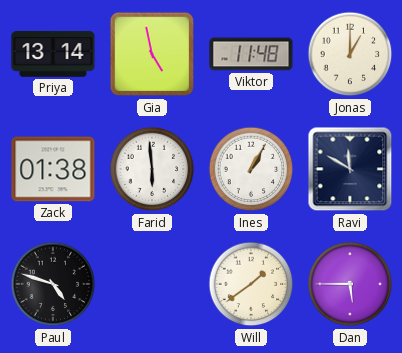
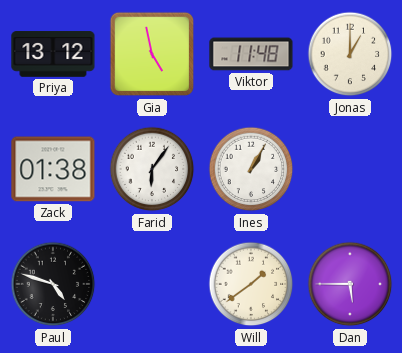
Priya: 13:14 -> 13:12
Farid: 5:59 -> 6:06
Ravi: 11:50 -> none
